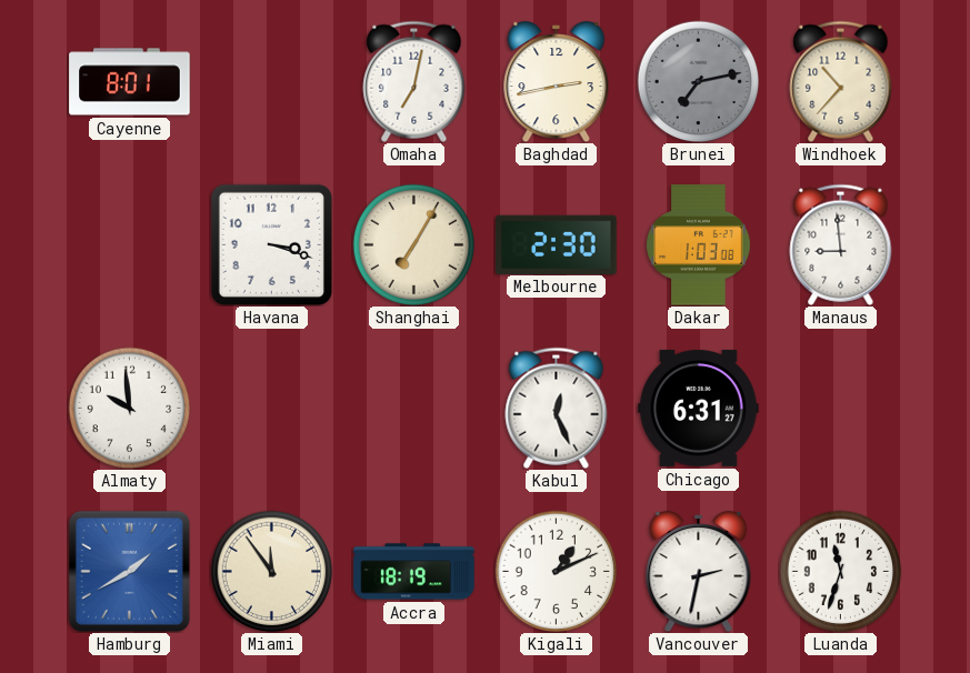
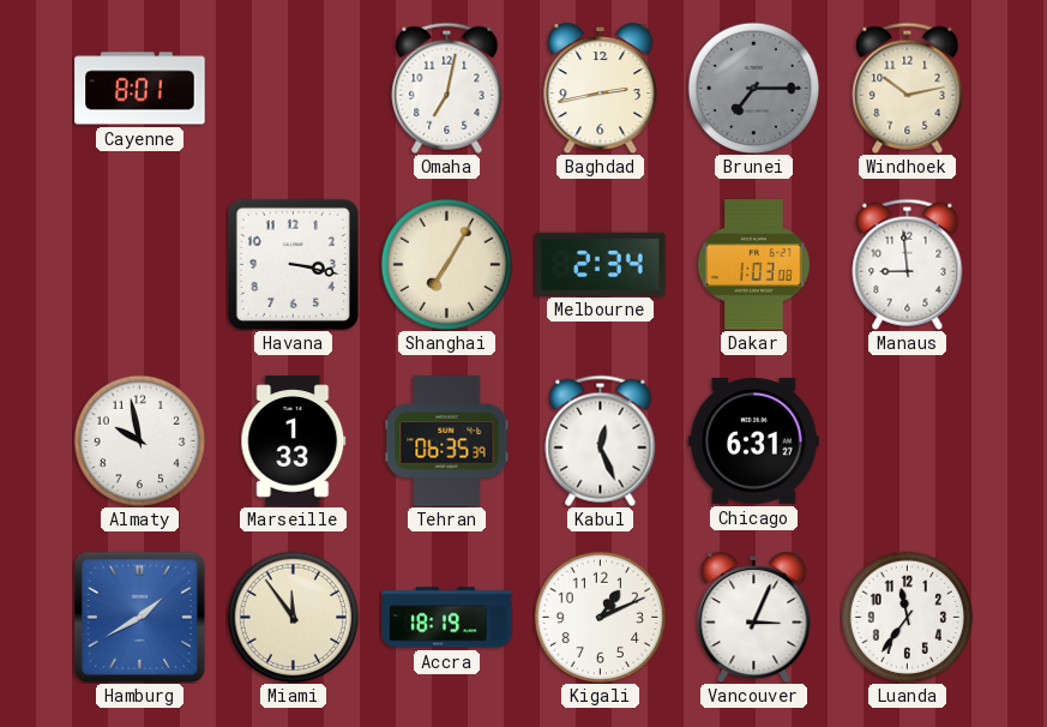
Brunei: 7:13 -> 7:15
Windhoek: 10:37 -> 10:13
Havana: 3:18 -> 3:17
Melbourne: 2:30 -> 2:34
Almaty: 9:59 -> 9:58
Marseille: none -> 1:33
Tehran: none -> 06:35
Vancouver: 2:32 -> 3:04
Luanda: 11:33 -> 11:36
